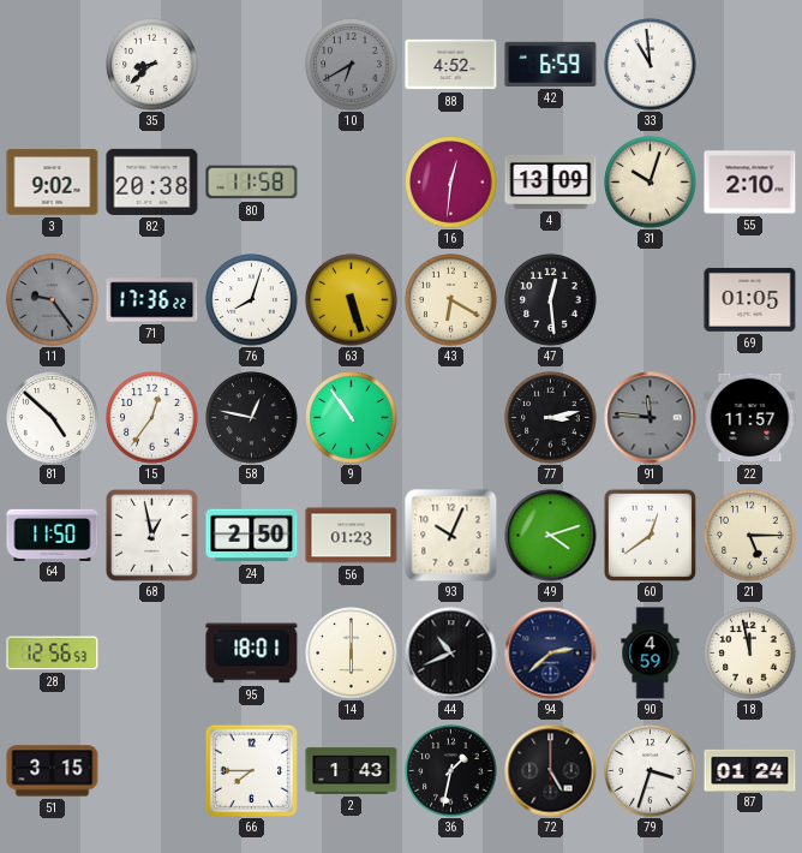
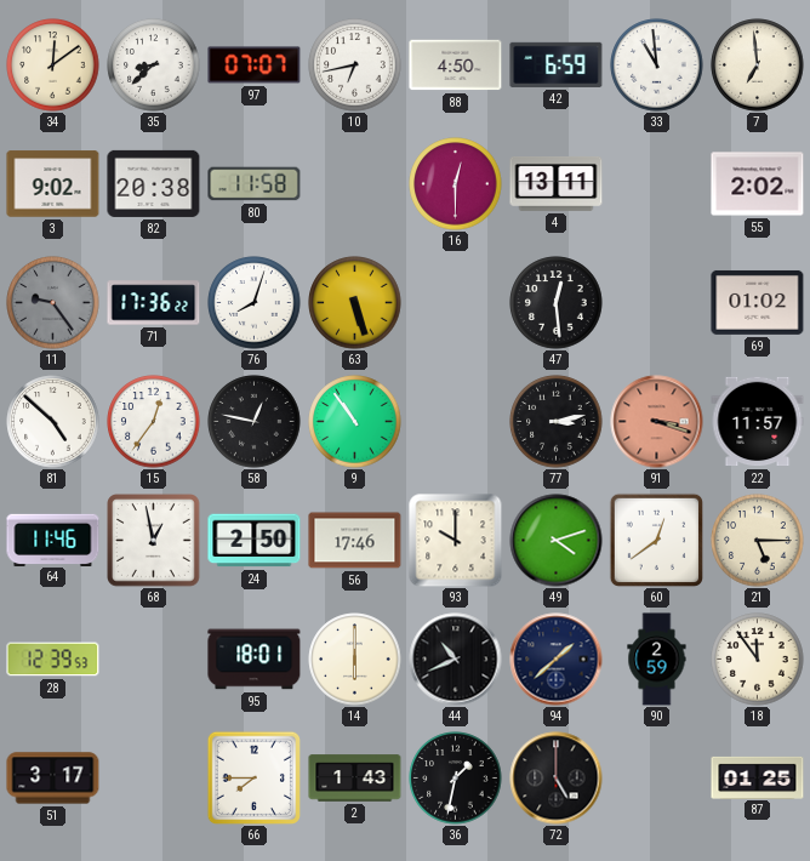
34: none -> 12:09
97: none -> 07:07
10: 6:40 -> 6:43
10 dial: grey -> white
88: 4:52 -> 4:50
7: none -> 6:59
16: 12:31 -> 12:30
4: 13:09 -> 13:11
31: 10:03 -> none
55: 2:10 -> 2:02
43: 6:20 -> none
69: 01:05 -> 01:02
91: 11:46 -> 3:18
91 dial: grey -> salmon
64: 11:50 -> 11:46
56: 01:23 -> 17:46
93: 10:04 -> 10:00
28: 12:56 -> 12:39
94: 2:38 -> 1:38
90: 4:59 -> 2:59
18: 11:58 -> 11:54
51: 3:15 -> 3:17
79: 3:33 -> none
87: 01:24 -> 01:25
